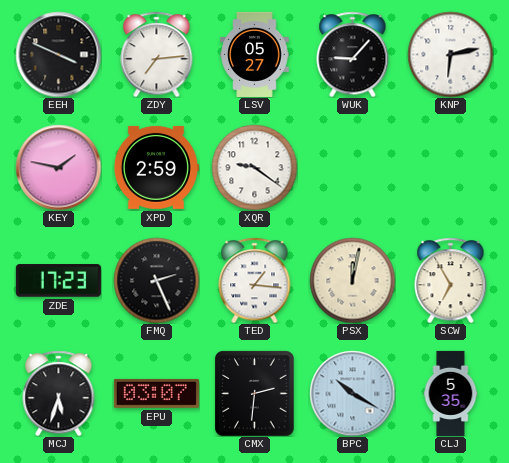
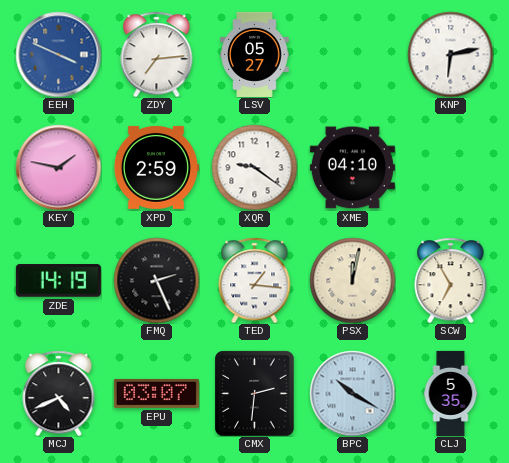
EEH dial: black -> blue
WUK: 9:07 -> none
XME: none -> 04:10
ZDE: 17:23 -> 14:19
MCJ: 5:33 -> 4:41
